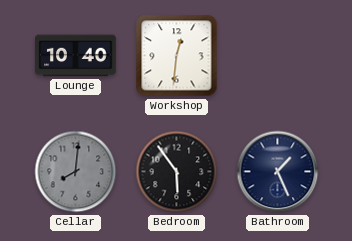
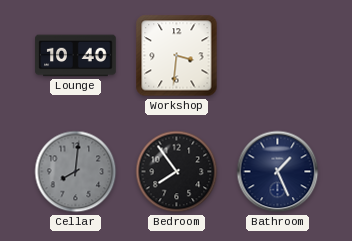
Workshop: 12:31 -> 3:31
Bedroom: 5:54 -> 7:54
